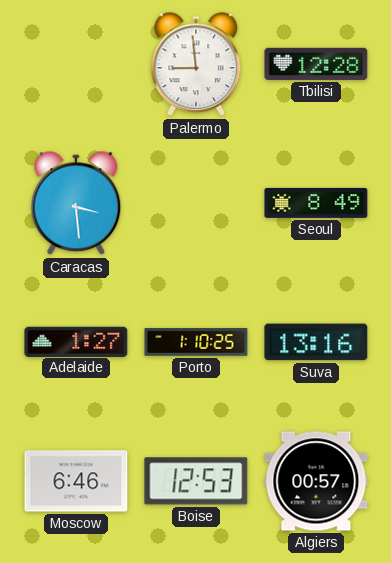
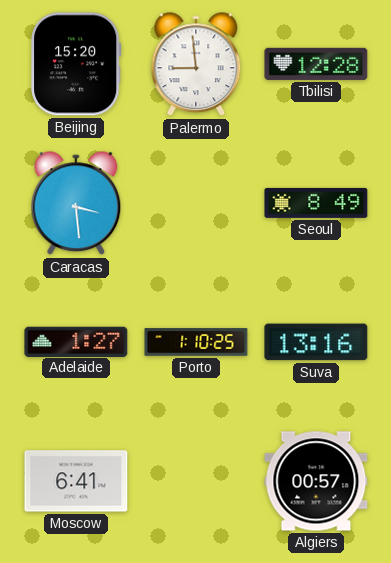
Beijing: none -> 15:20
Moscow: 6:46 -> 6:41
Boise: 12:53 -> none
